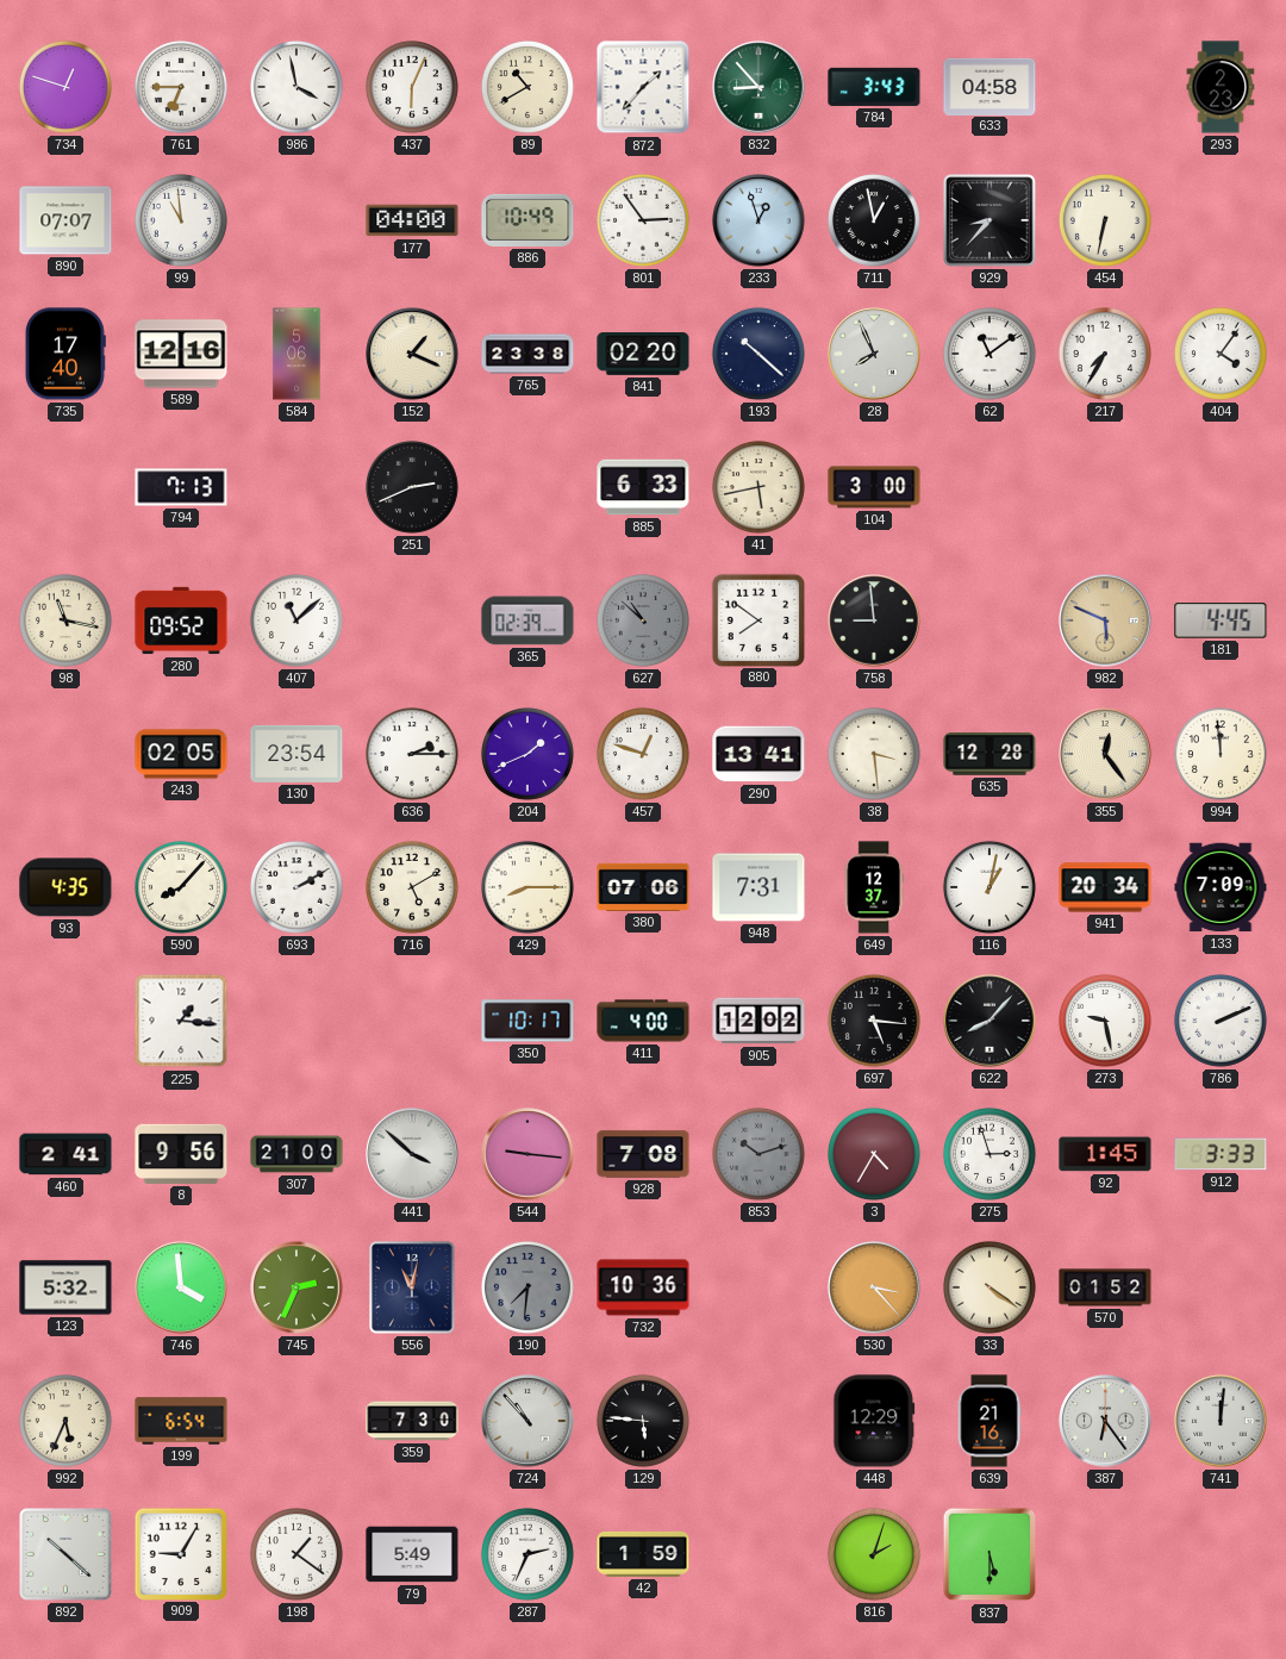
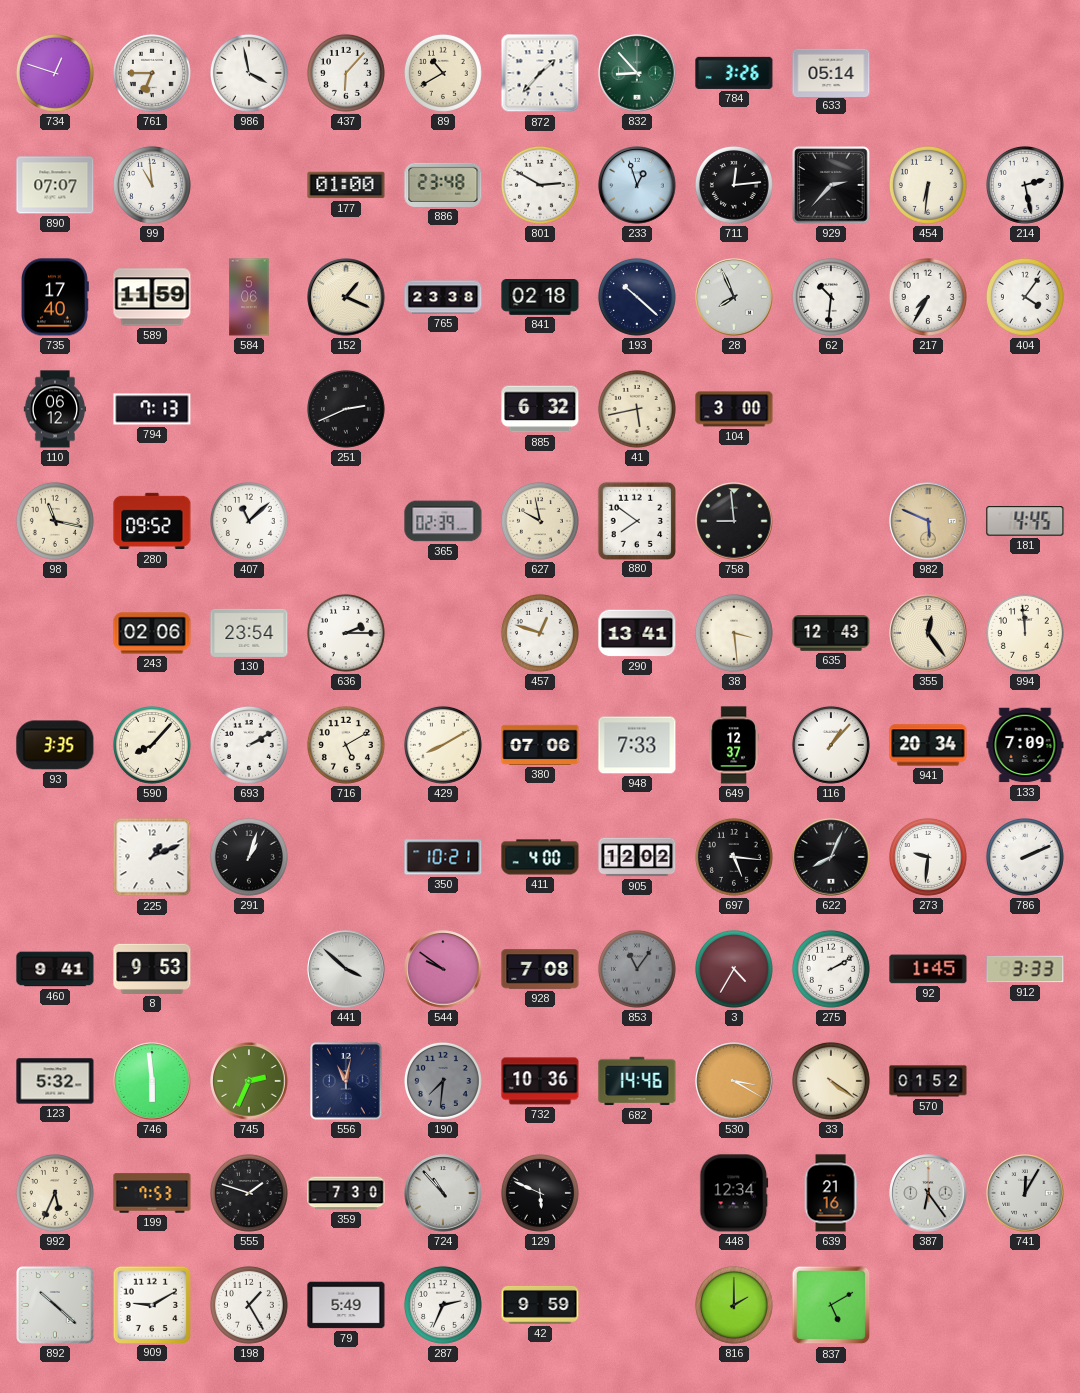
437: 6:04 -> 6:07
784: 3:43 -> 3:26
633: 04:58 -> 05:14
293: 2:23 -> none
177: 04:00 -> 01:00
886: 10:49 -> 23:48
801: 2:54 -> 2:50
711: 12:58 -> 12:14
929: 8:37 -> 2:37
454: 6:32 -> 6:31
214: none -> 2:28
589: 12:16 -> 11:59
841: 02:20 -> 02:18
62: 11:09 -> 10:31
110: none -> 06:12
885: 6:33 -> 6:32
627: 10:52 -> 9:58
627 dial: grey -> cream
243: 02:05 -> 02:06
204: 1:41 -> none
635: 12:28 -> 12:43
93: 4:35 -> 3:35
429: 8:15 -> 8:10
948: 7:31 -> 7:33
116: 1:02 -> 1:07
225: 1:16 -> 1:11
291: none -> 1:03
350: 10:17 -> 10:21
622: 8:07 -> 8:04
273: 9:28 -> 9:31
460: 2:41 -> 9:41
8: 9:56 -> 9:53
307: 21:00 -> none
544: 9:16 -> 9:51
853: 10:12 -> 11:06
275: 2:57 -> 2:10
746: 3:59 -> 5:59
682: none -> 14:46
530: 3:23 -> 3:20
199: 6:54 -> 7:53
555: none -> 1:48
129: 5:46 -> 5:49
448: 12:29 -> 12:34
741: 12:01 -> 12:05
909: 9:05 -> 9:10
198: 1:21 -> 1:25
42: 1:59 -> 9:59
816: 2:03 -> 2:00
837: 5:30 -> 5:10
